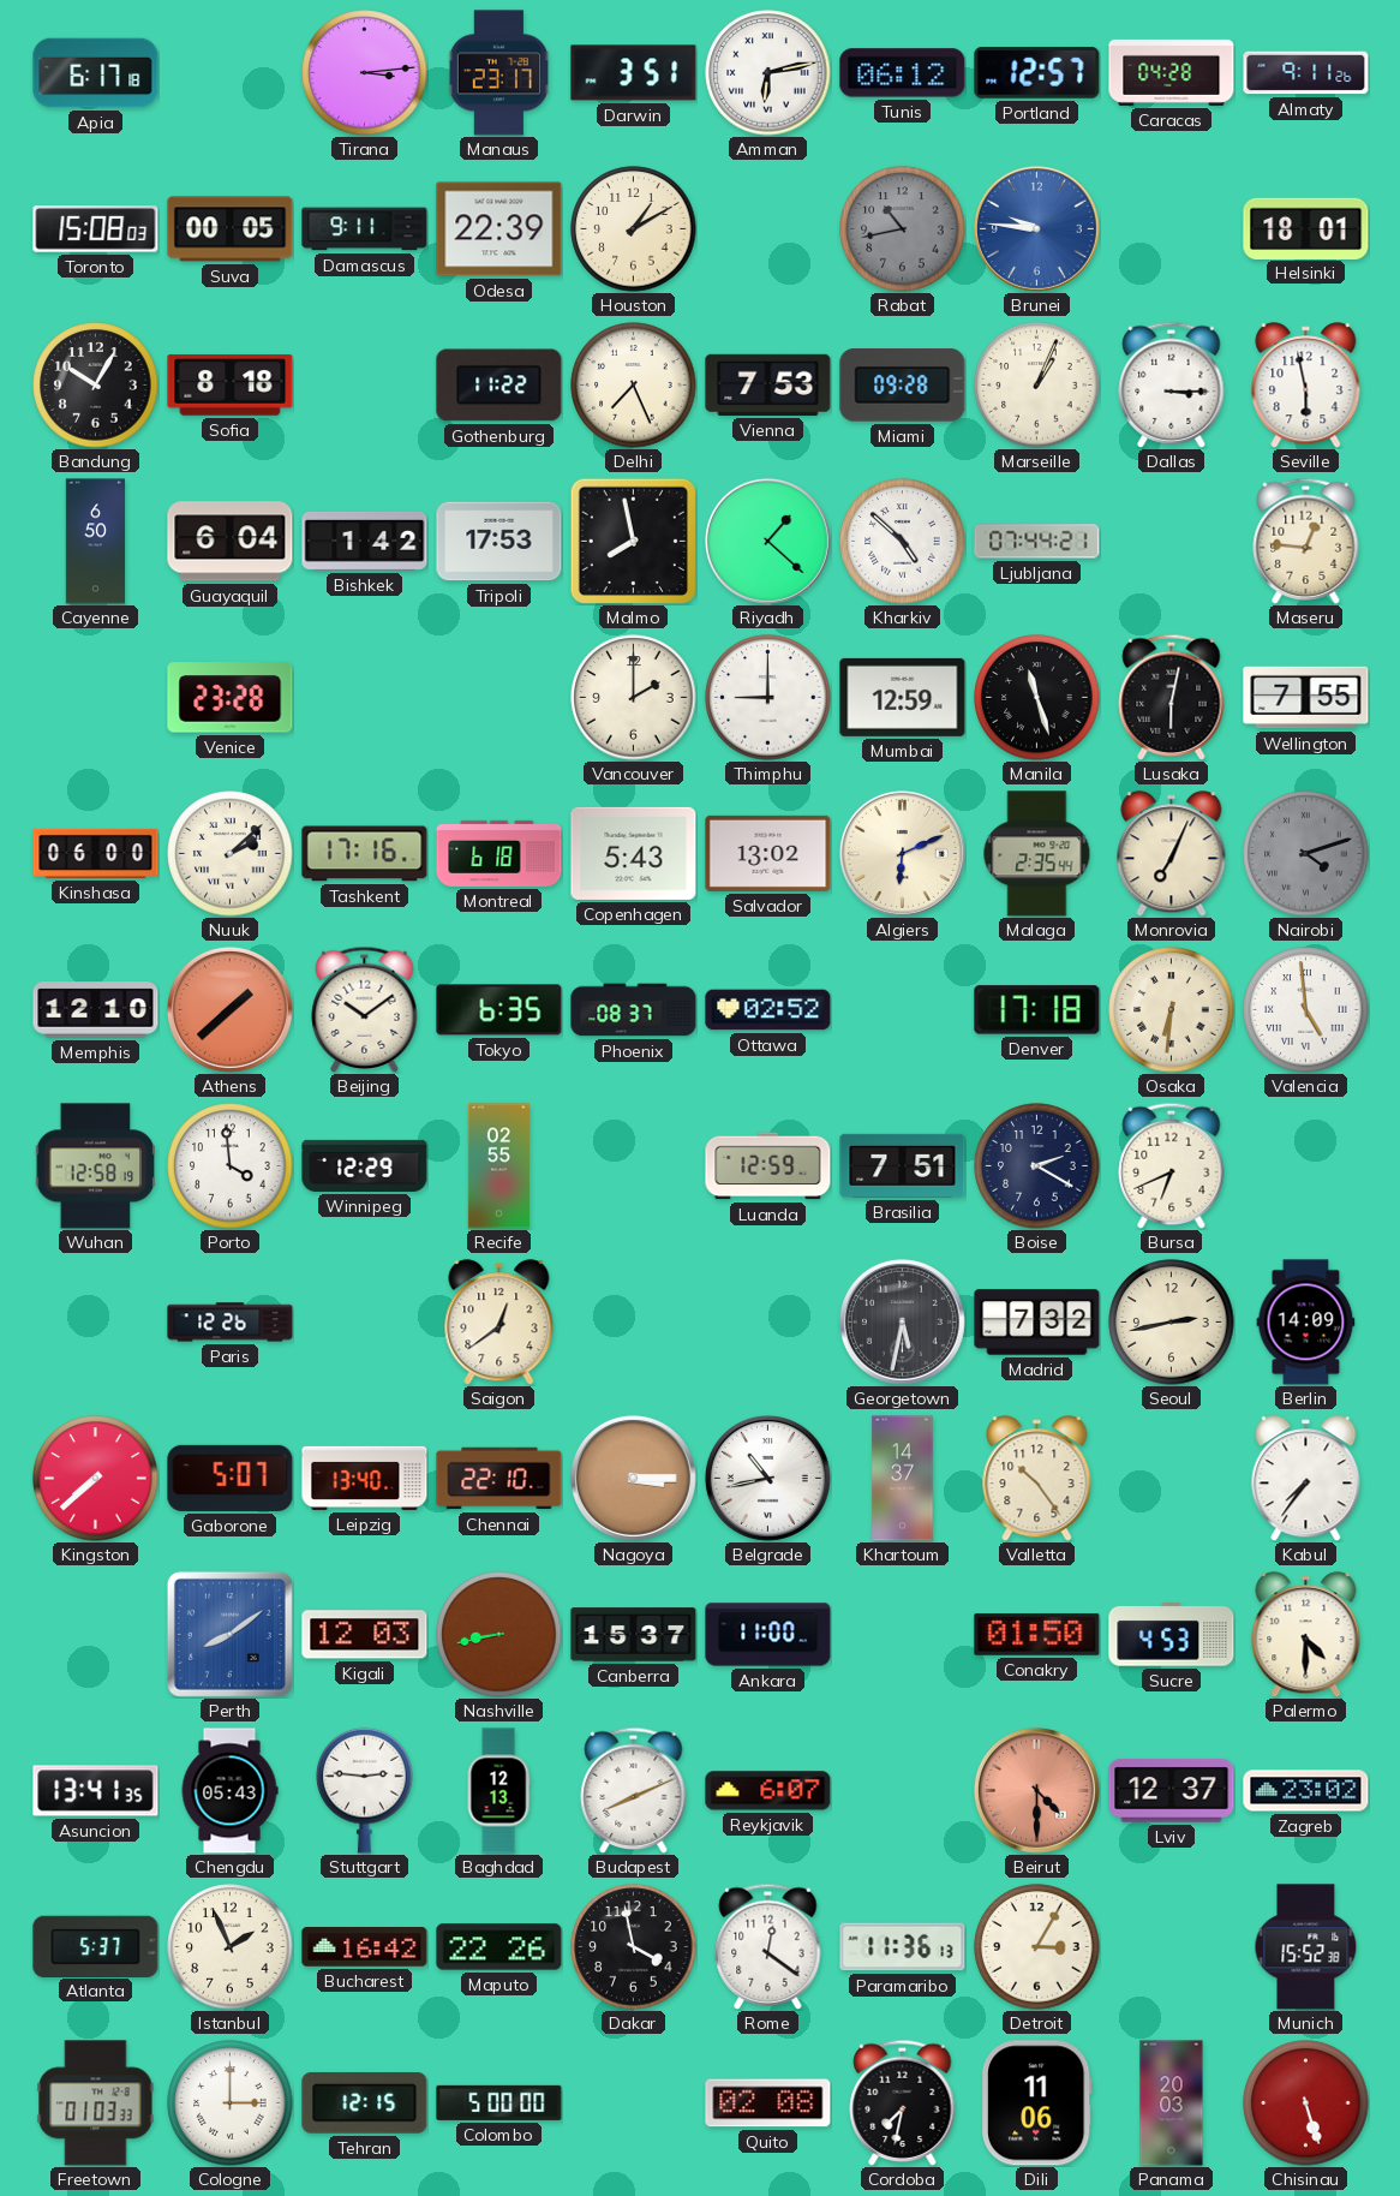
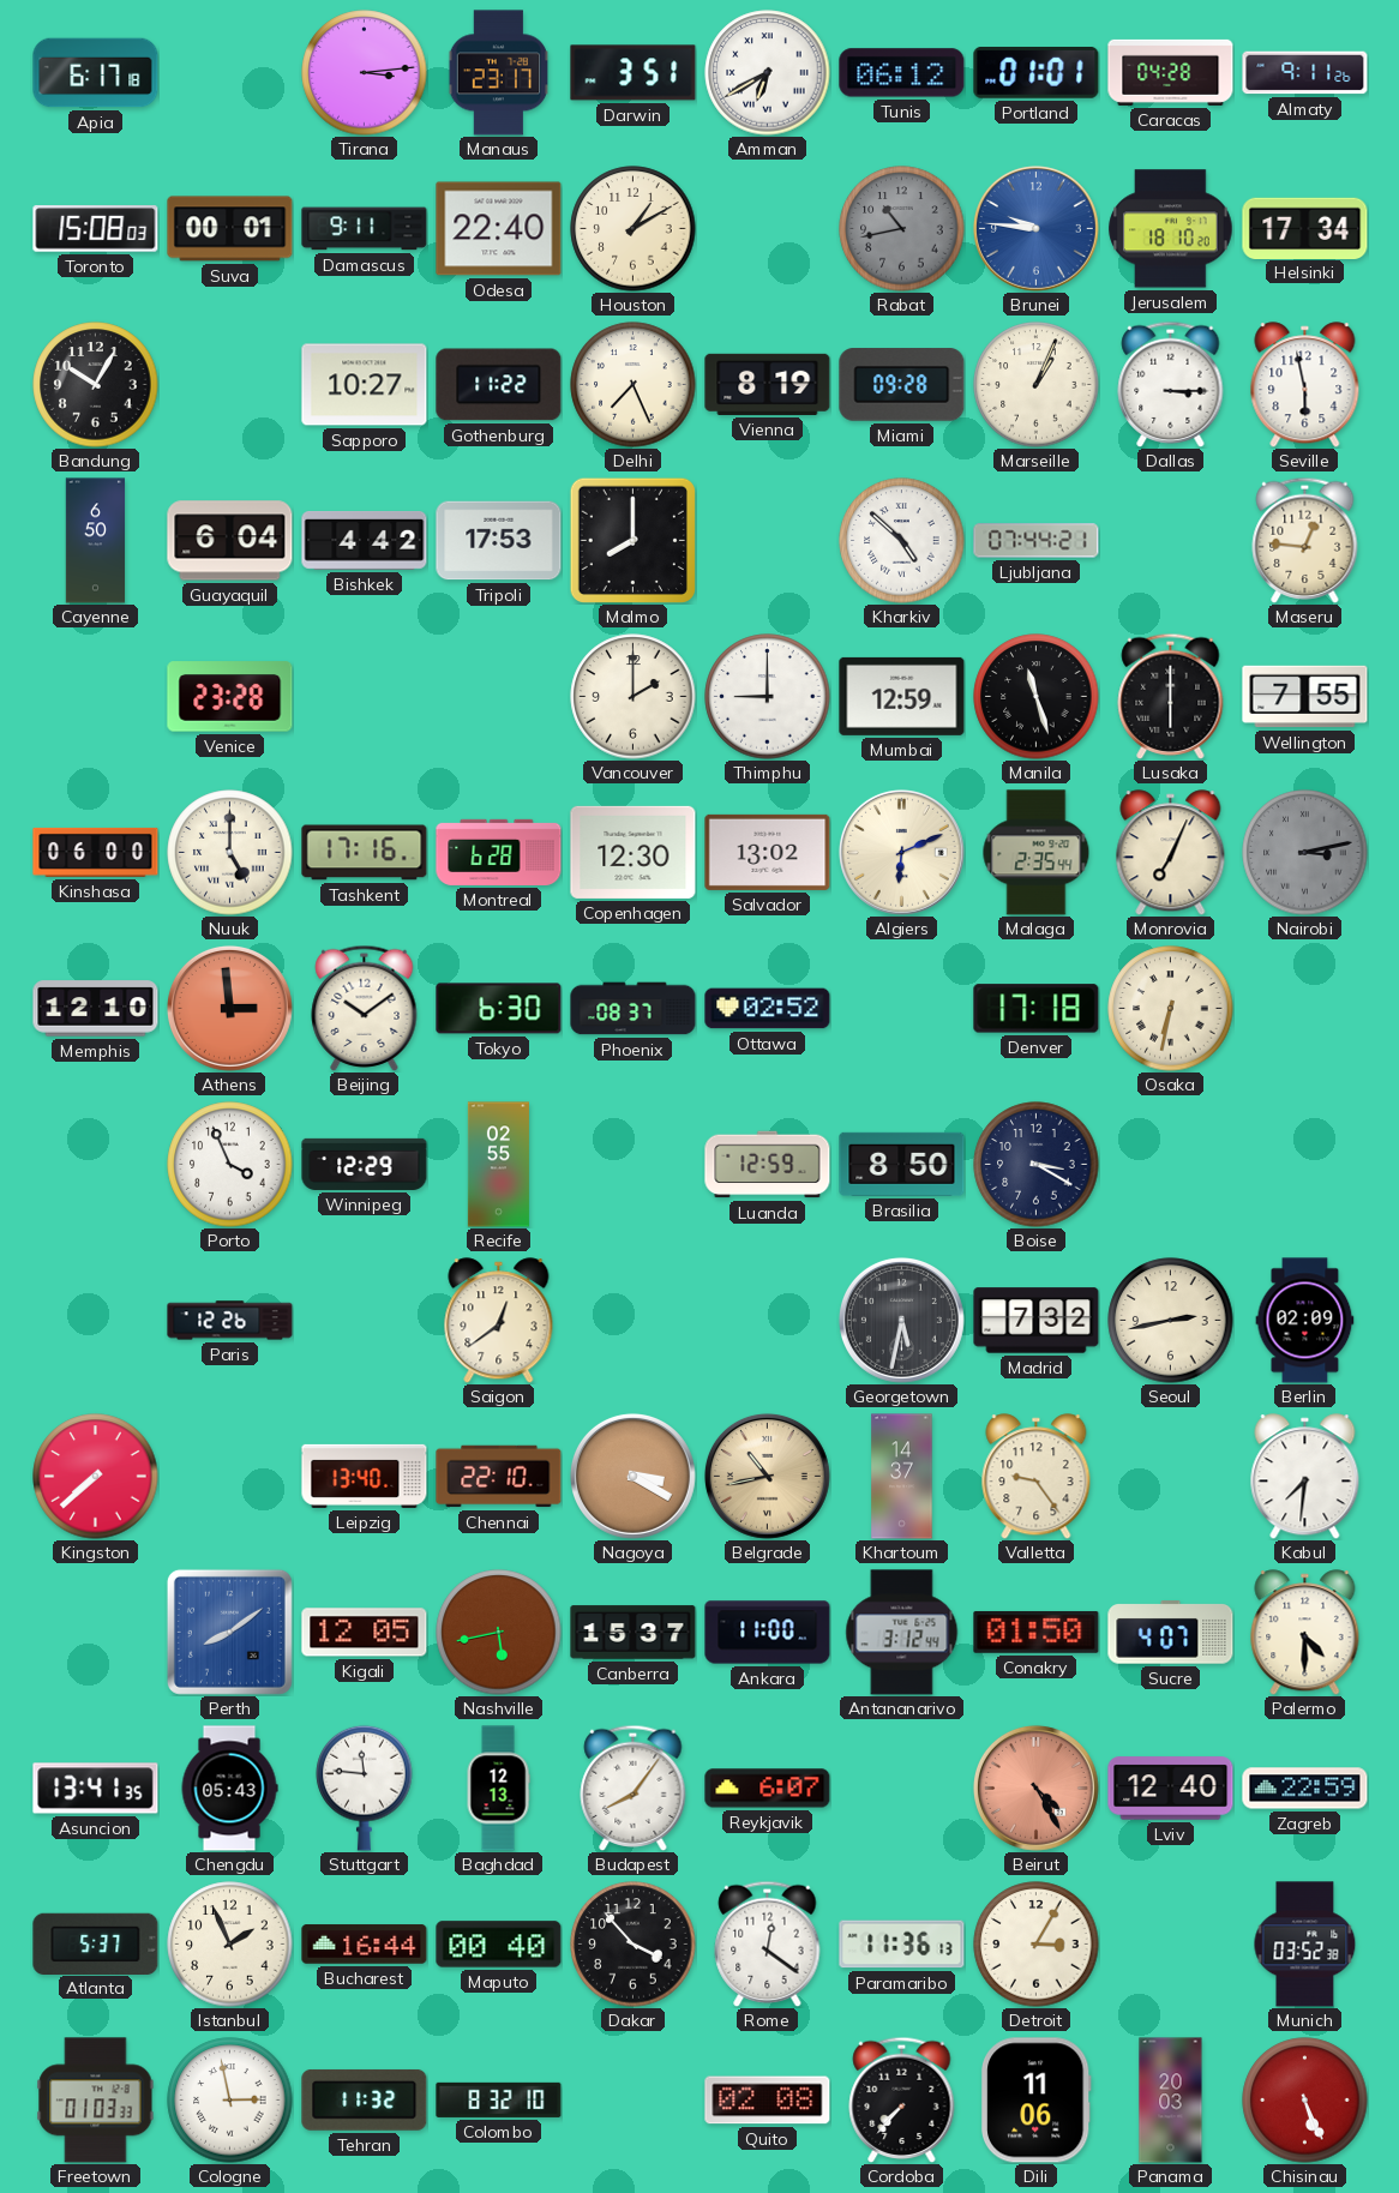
Amman: 6:13 -> 6:40
Portland: 12:57 -> 01:01
Suva: 00:05 -> 00:01
Odesa: 22:39 -> 22:40
Jerusalem: none -> 18:10
Helsinki: 18:01 -> 17:34
Sofia: 8:18 -> none
Sapporo: none -> 10:27
Vienna: 7:53 -> 8:19
Bishkek: 1:42 -> 4:42
Malmo: 7:58 -> 8:00
Riyadh: 1:22 -> none
Lusaka: 6:02 -> 6:00
Nuuk: 2:08 -> 5:00
Montreal: 6:18 -> 6:28
Copenhagen: 5:43 -> 12:30
Nairobi: 4:12 -> 3:13
Athens: 1:38 -> 2:59
Tokyo: 6:35 -> 6:30
Osaka: 6:31 -> 6:32
Valencia: 4:59 -> none
Wuhan: 12:58 -> none
Porto: 3:59 -> 3:56
Brasilia: 7:51 -> 8:50
Boise: 2:20 -> 3:20
Bursa: 6:41 -> none
Berlin: 14:09 -> 02:09
Gaborone: 5:07 -> none
Nagoya: 3:15 -> 3:20
Belgrade dial: white -> champagne
Valletta: 10:24 -> 9:24
Kabul: 7:36 -> 7:31
Kigali: 12:03 -> 12:05
Nashville: 8:43 -> 5:43
Antananarivo: none -> 3:12
Sucre: 4:53 -> 4:07
Stuttgart: 2:46 -> 11:46
Budapest: 8:11 -> 8:06
Beirut: 4:30 -> 4:25
Lviv: 12:37 -> 12:40
Zagreb: 23:02 -> 22:59
Bucharest: 16:42 -> 16:44
Maputo: 22:26 -> 00:40
Dakar: 3:58 -> 3:53
Munich: 15:52 -> 03:52
Cologne: 3:00 -> 2:58
Tehran: 12:15 -> 11:32
Colombo: 5:00 -> 8:32
Cordoba: 7:32 -> 7:37
Chisinau: 5:27 -> 5:26
